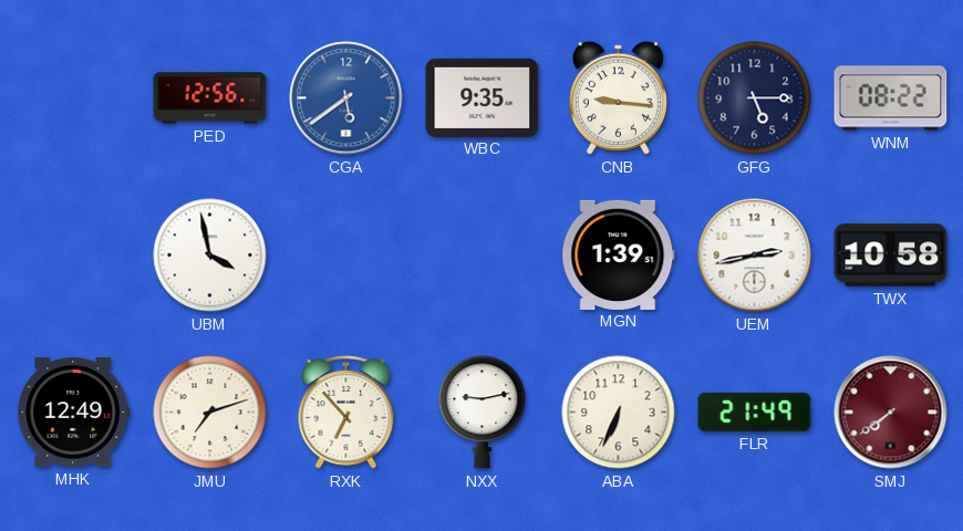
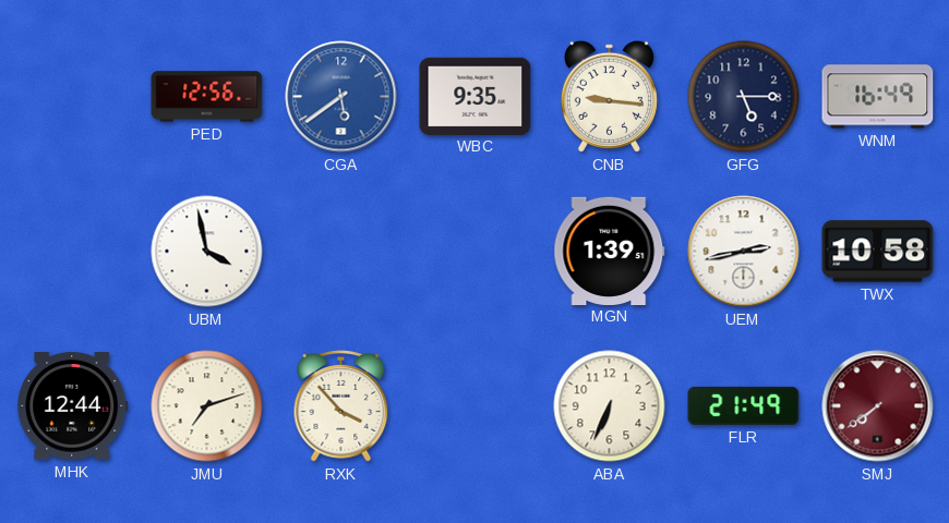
WNM: 08:22 -> 16:49
MHK: 12:49 -> 12:44
RXK: 6:53 -> 3:53
NXX: 9:13 -> none
